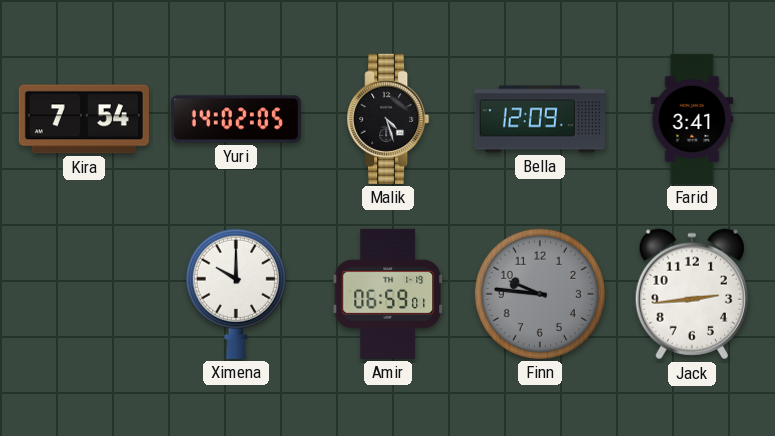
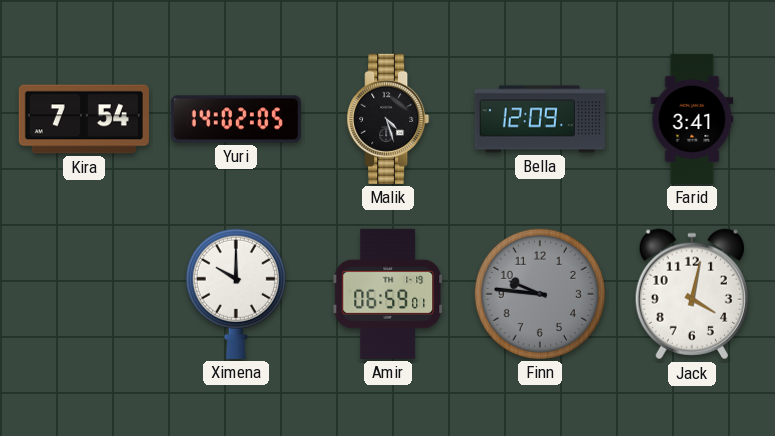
Jack: 2:44 -> 4:02
